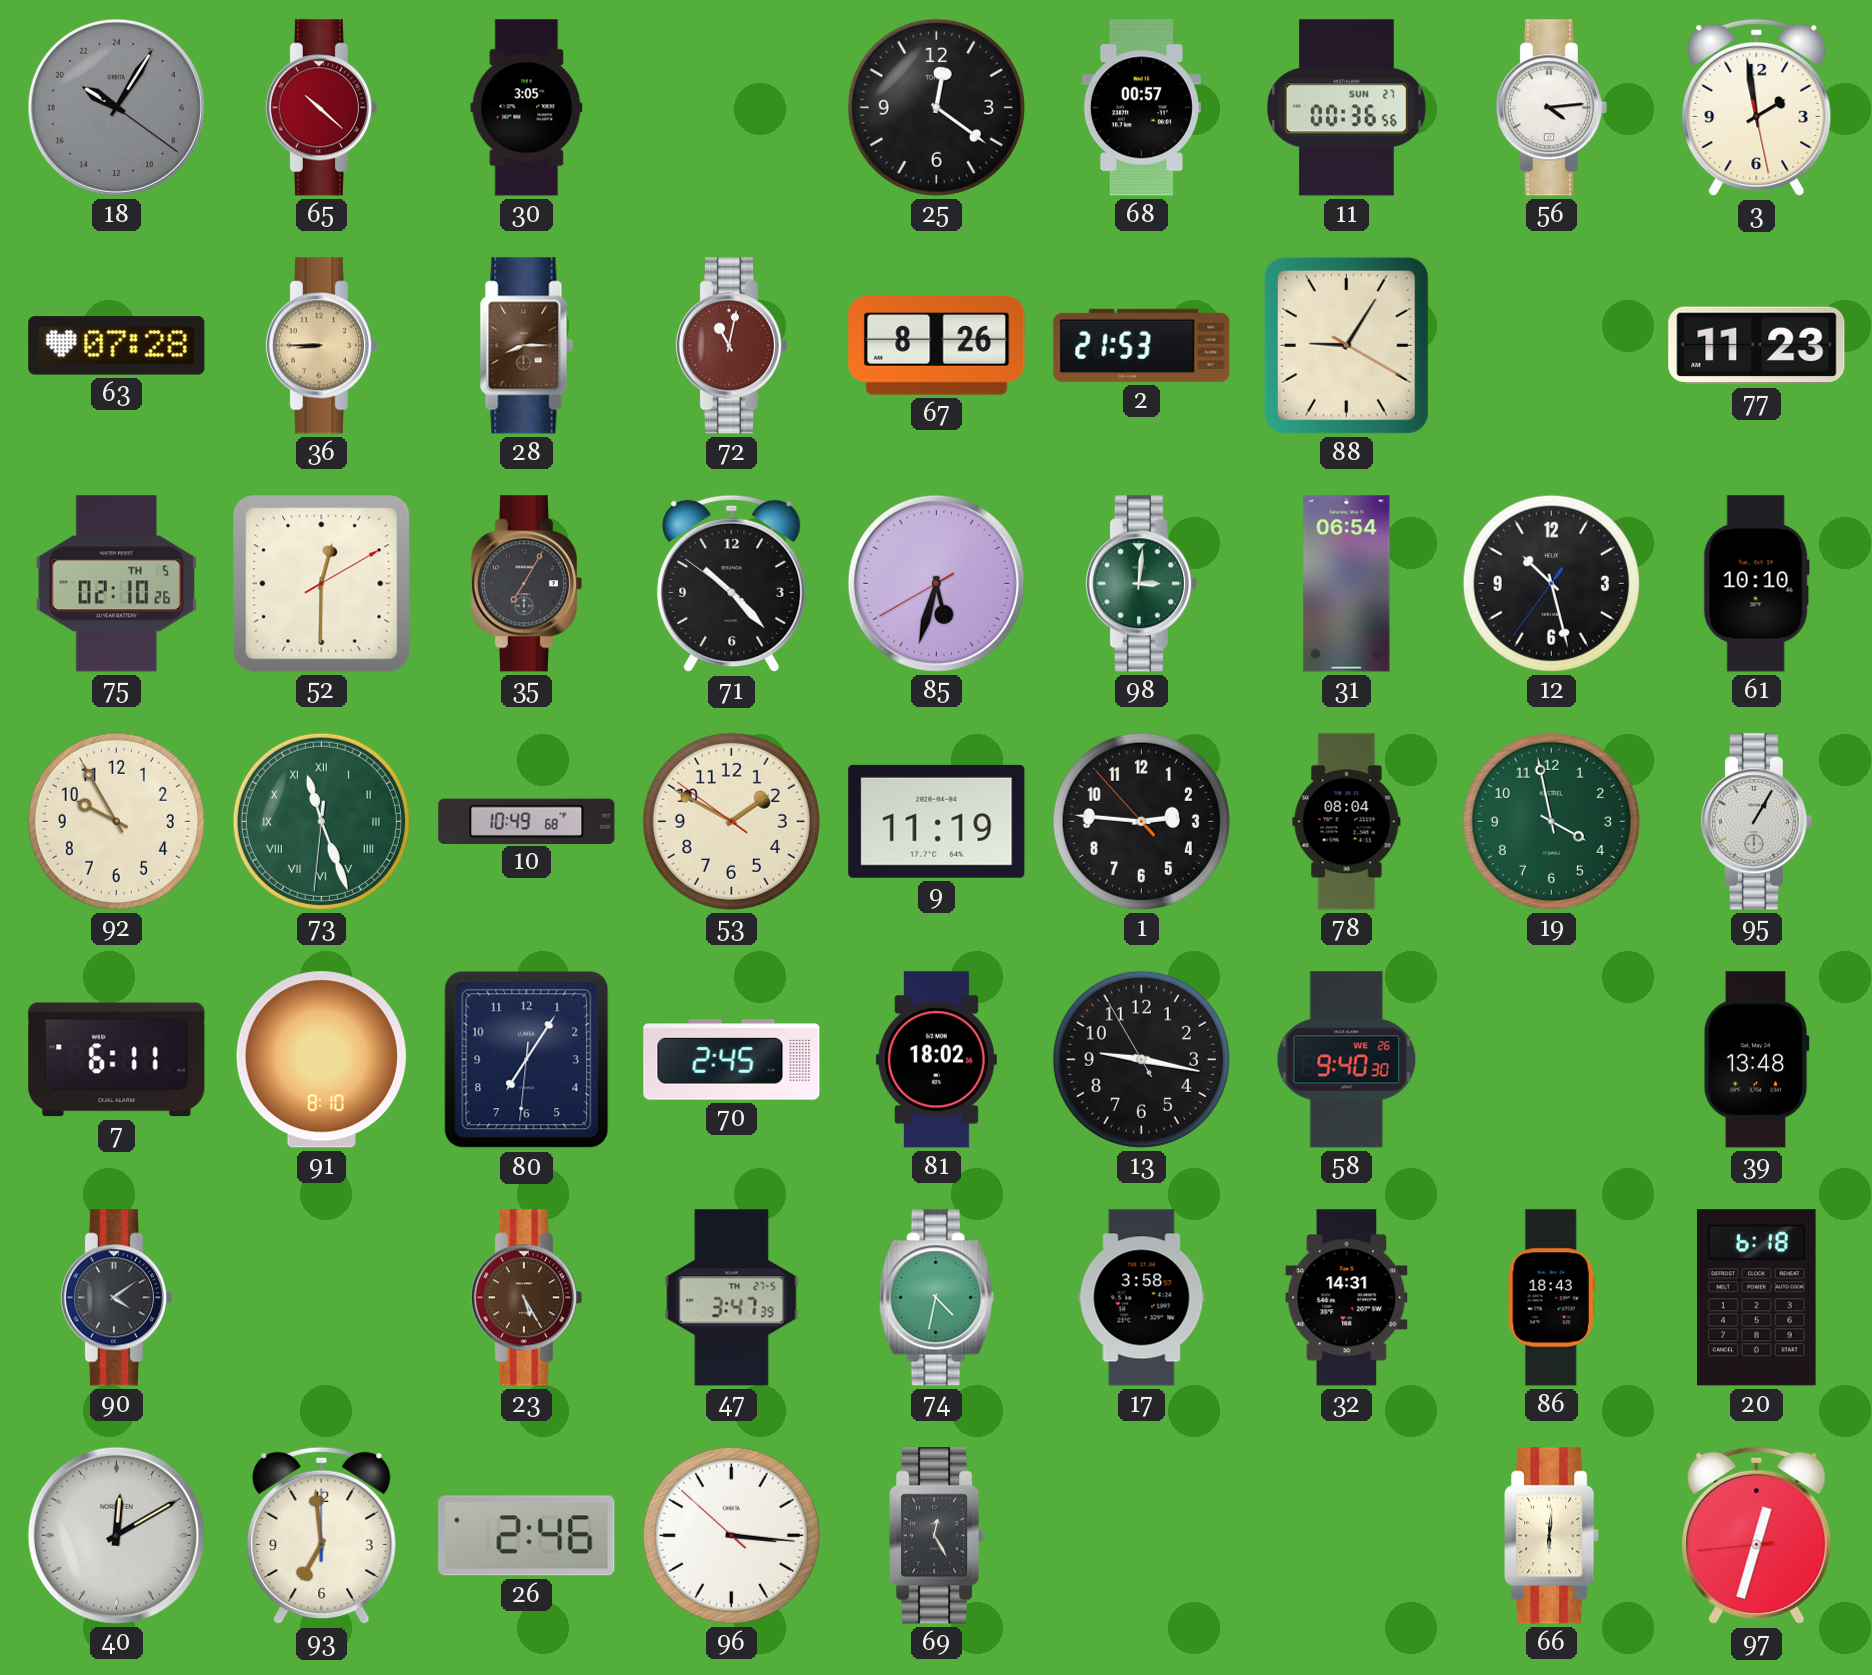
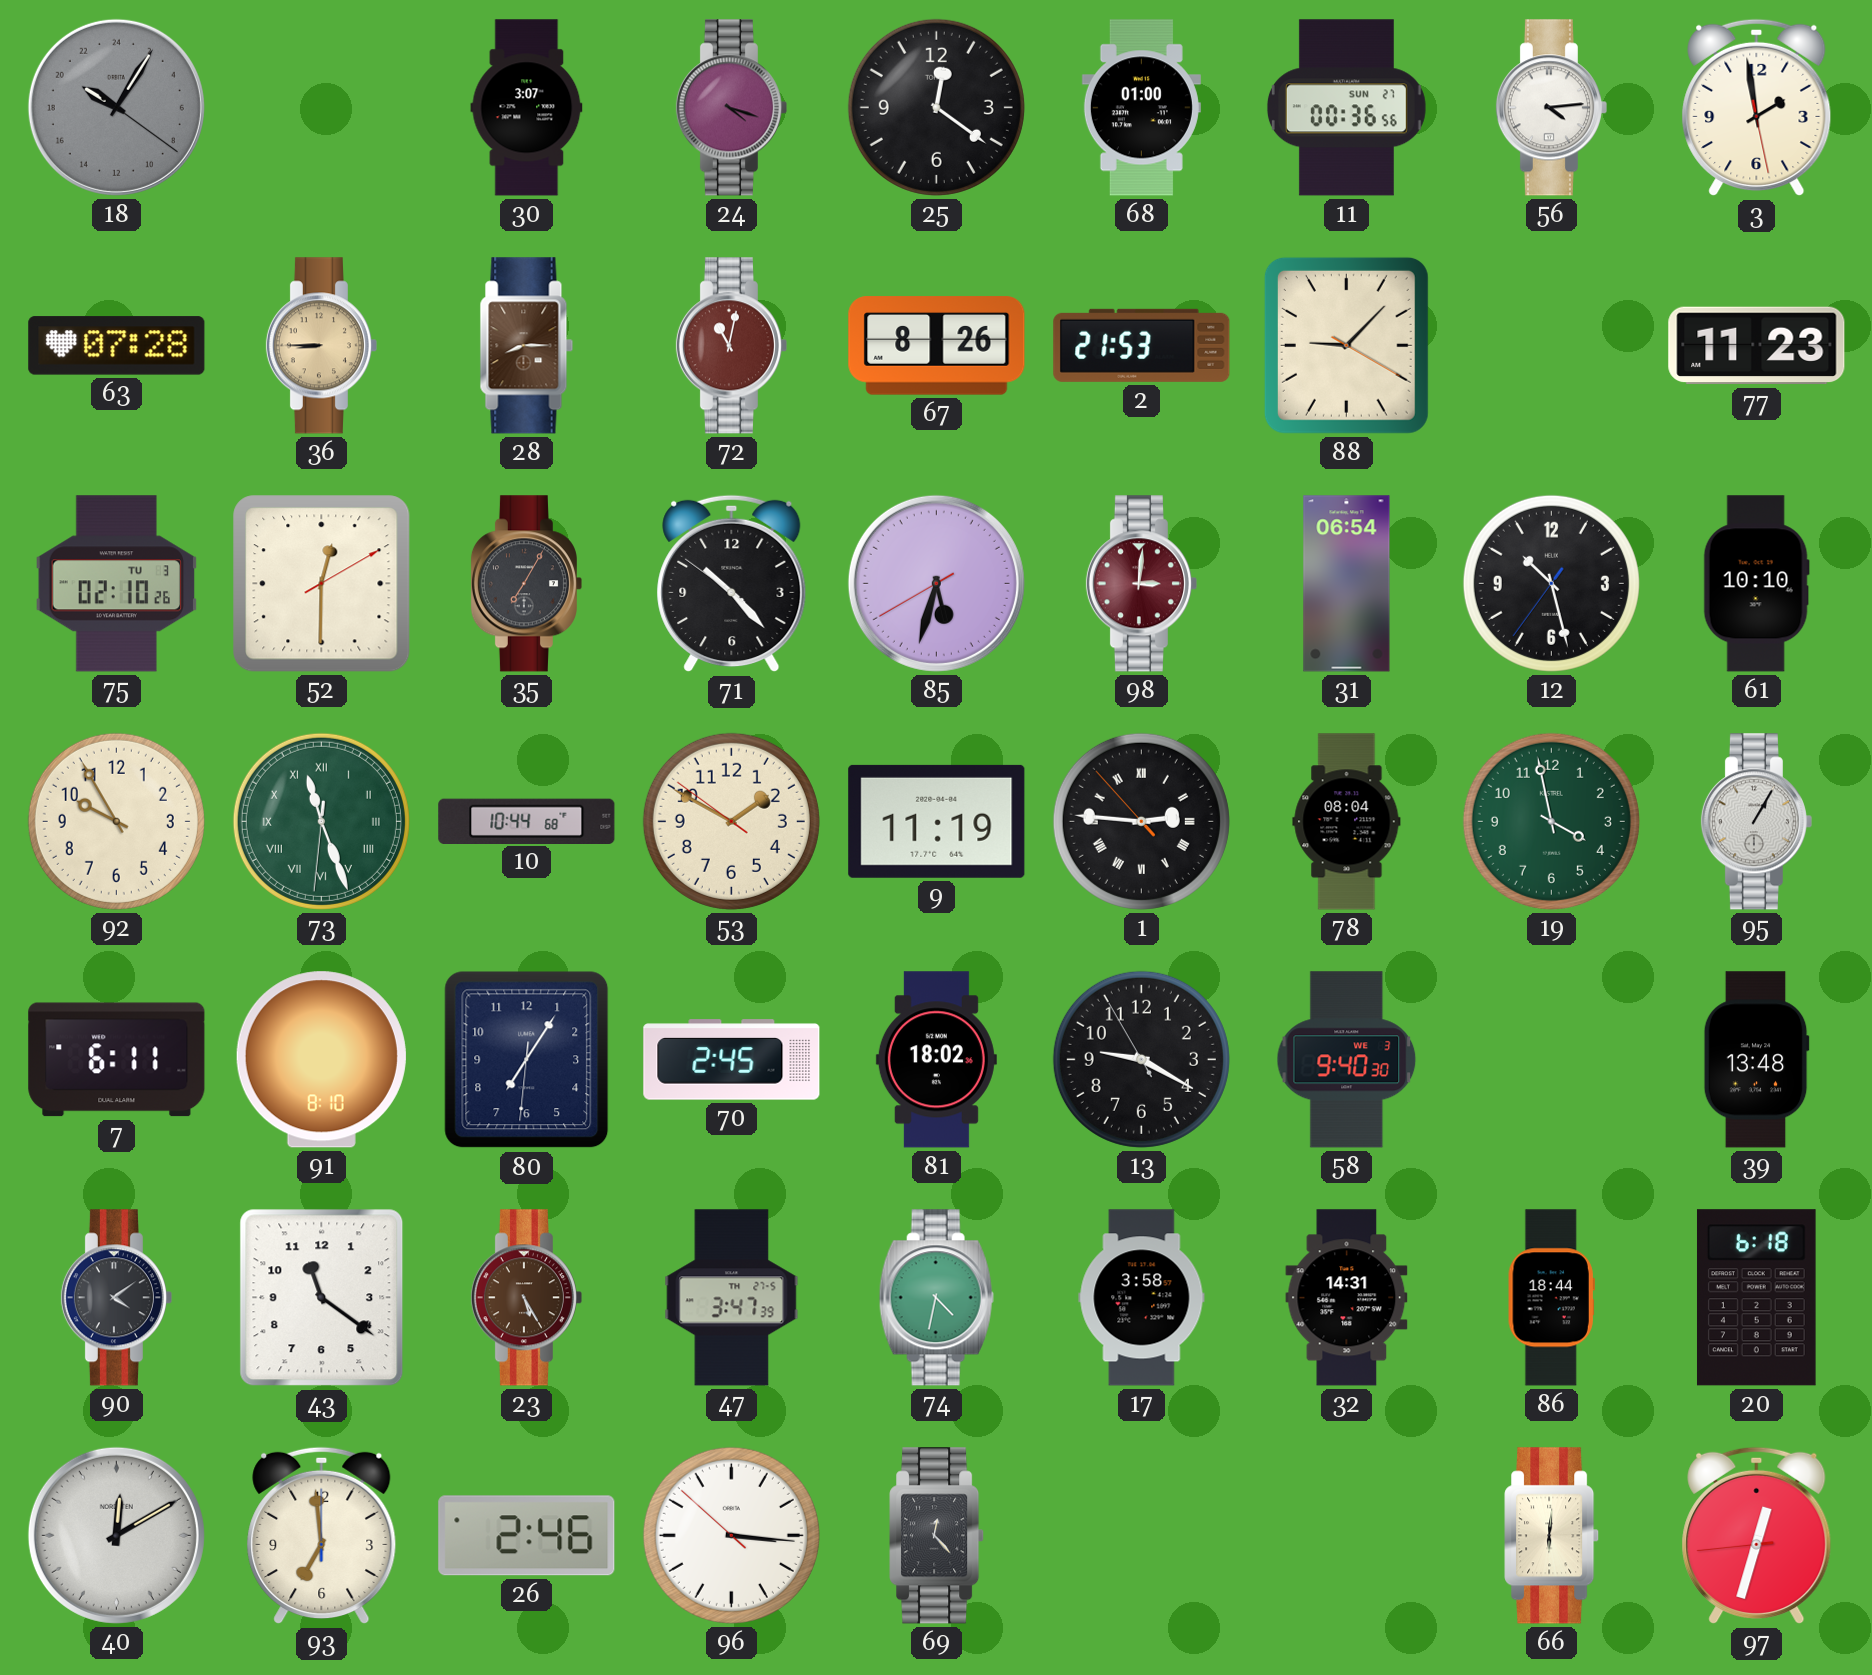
65: 10:22 -> none
30: 3:05 -> 3:07
24: none -> 4:18
68: 00:57 -> 01:00
88: 9:05 -> 9:07
75 date: TH 5 -> TU 3
98 dial: green -> burgundy
10: 10:49 -> 10:44
1 numerals: Arabic -> Roman
13: 9:16 -> 9:19
58 date: WE 26 -> WE 3
43: none -> 11:21
86: 18:43 -> 18:44
69: 12:25 -> 12:23
